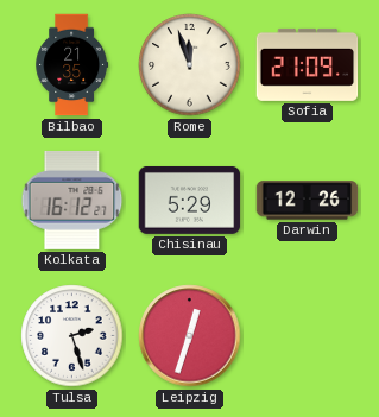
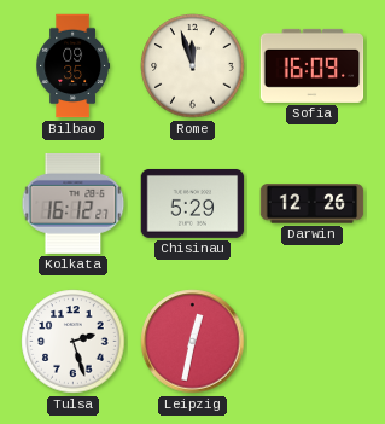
Bilbao: 21:35 -> 09:35
Sofia: 21:09 -> 16:09
Leipzig: 12:33 -> 12:32
